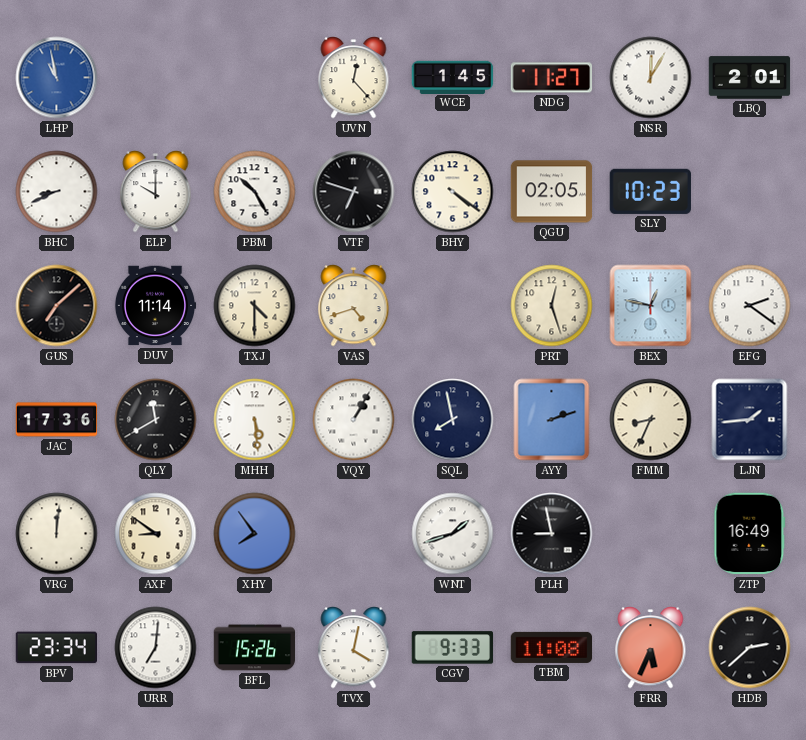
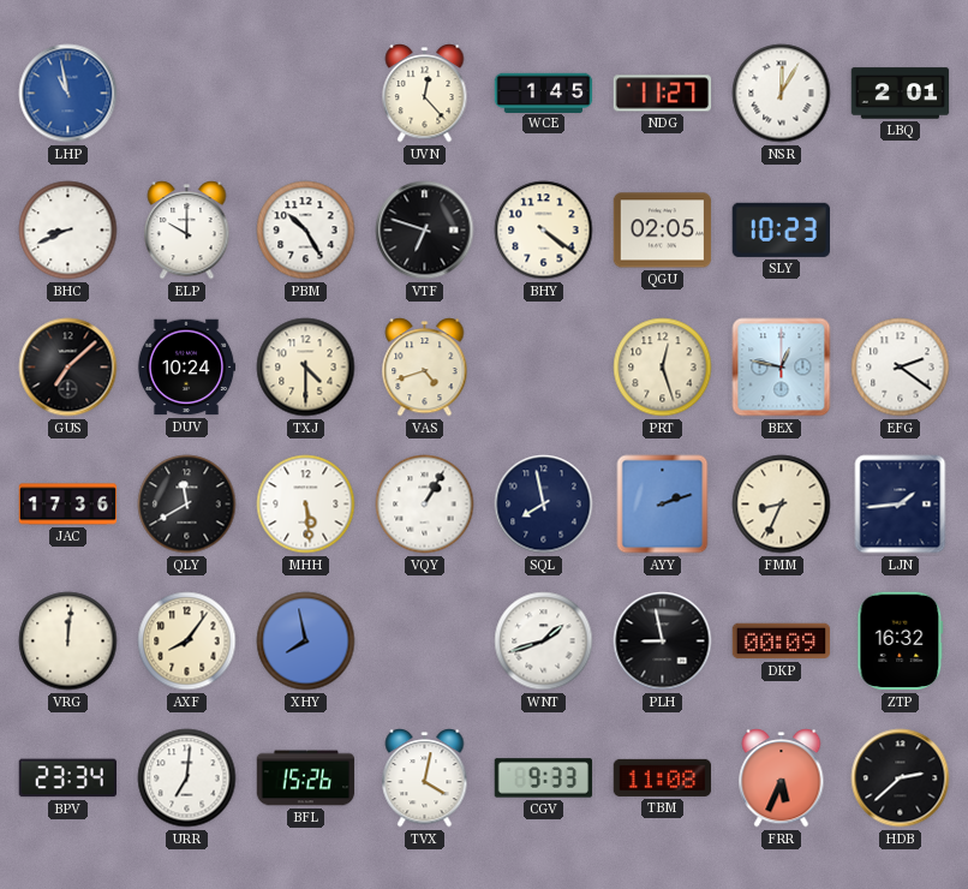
DUV: 11:14 -> 10:24
AXF: 8:51 -> 8:06
XHY: 7:54 -> 7:58
DKP: none -> 00:09
ZTP: 16:49 -> 16:32
